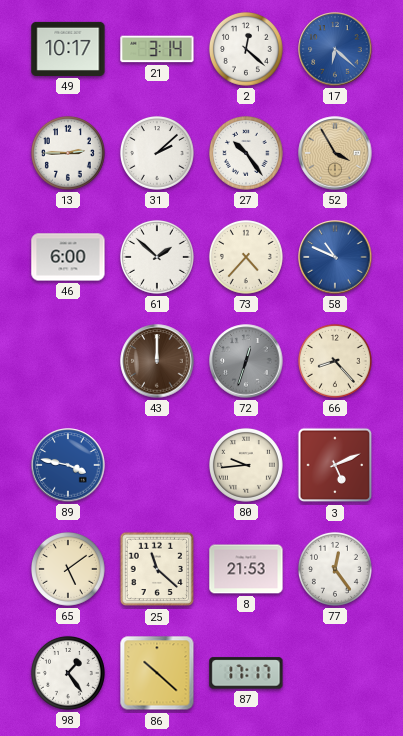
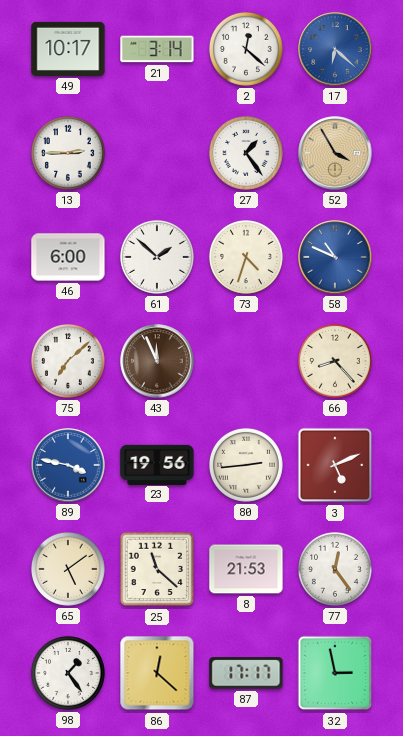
31: 2:08 -> none
27: 10:24 -> 1:24
73: 4:37 -> 4:33
75: none -> 7:08
43: 12:00 -> 11:56
72: 12:33 -> none
23: none -> 19:56
80: 9:44 -> 2:44
86: 10:22 -> 12:22
32: none -> 2:58
